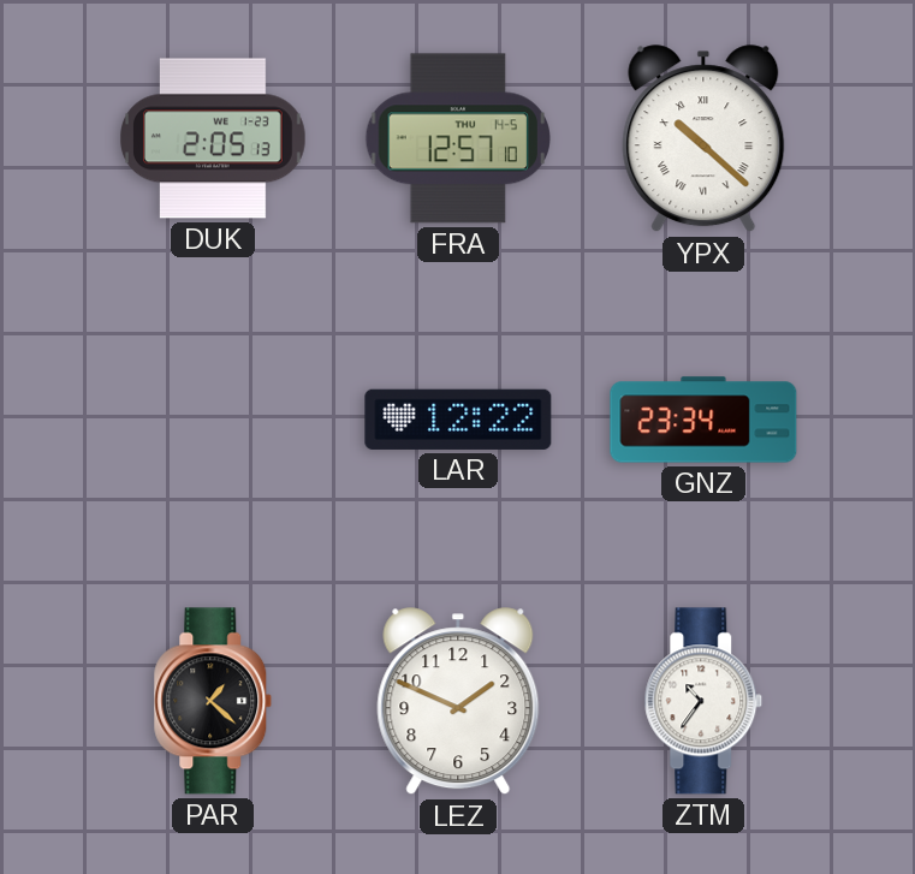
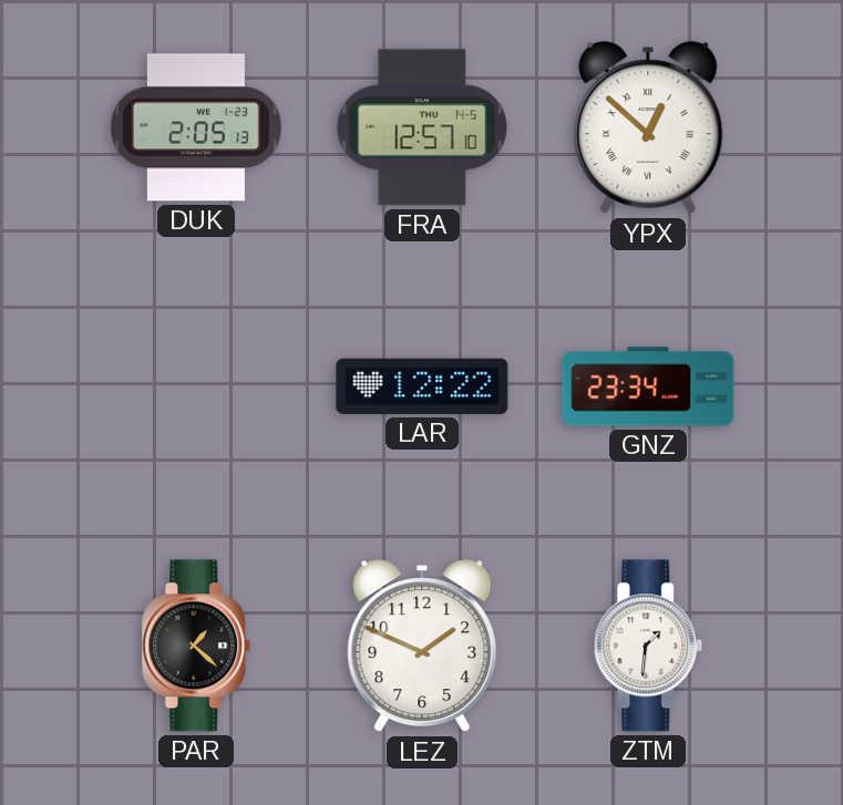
YPX: 10:22 -> 12:52
ZTM: 10:36 -> 1:31
